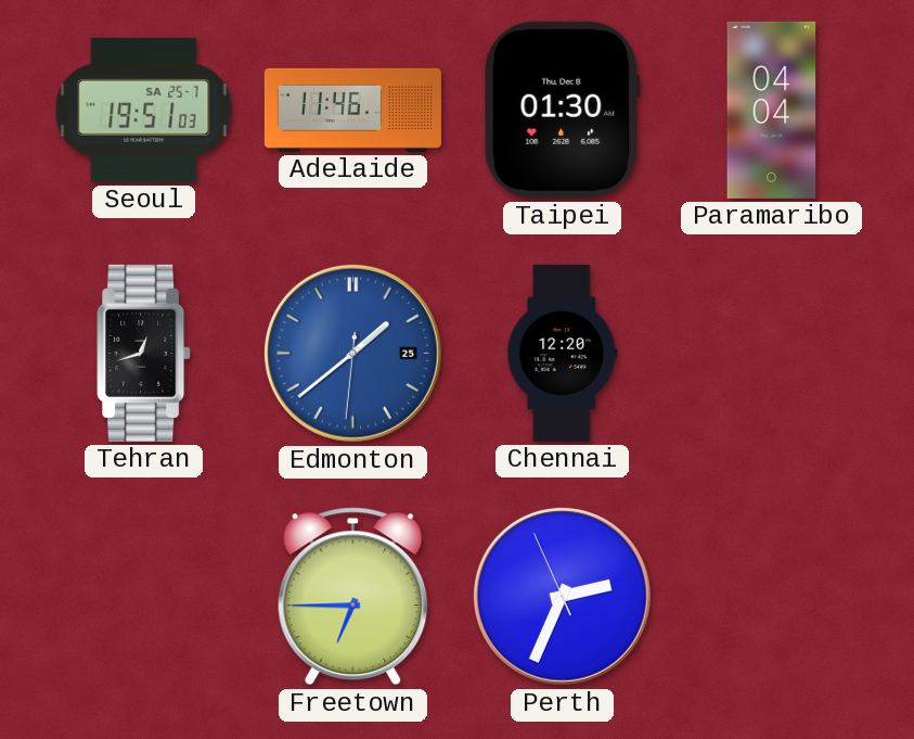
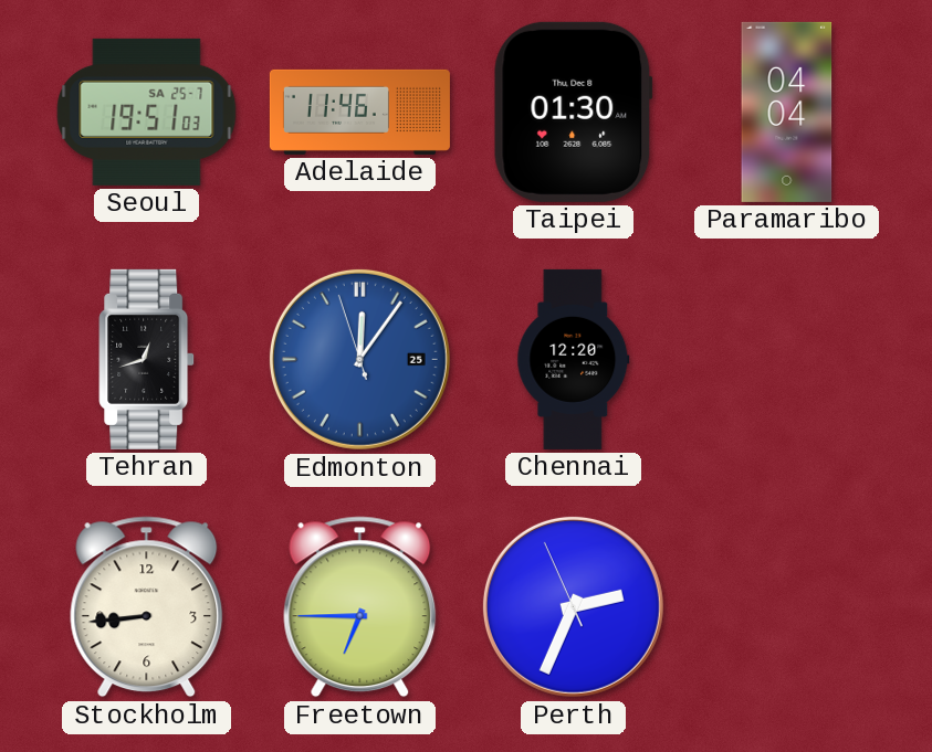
Edmonton: 1:38 -> 12:05
Stockholm: none -> 8:44
